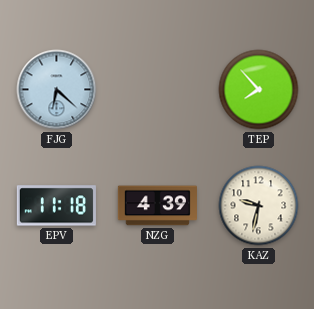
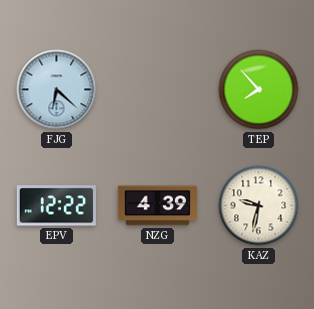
EPV: 11:18 -> 12:22
